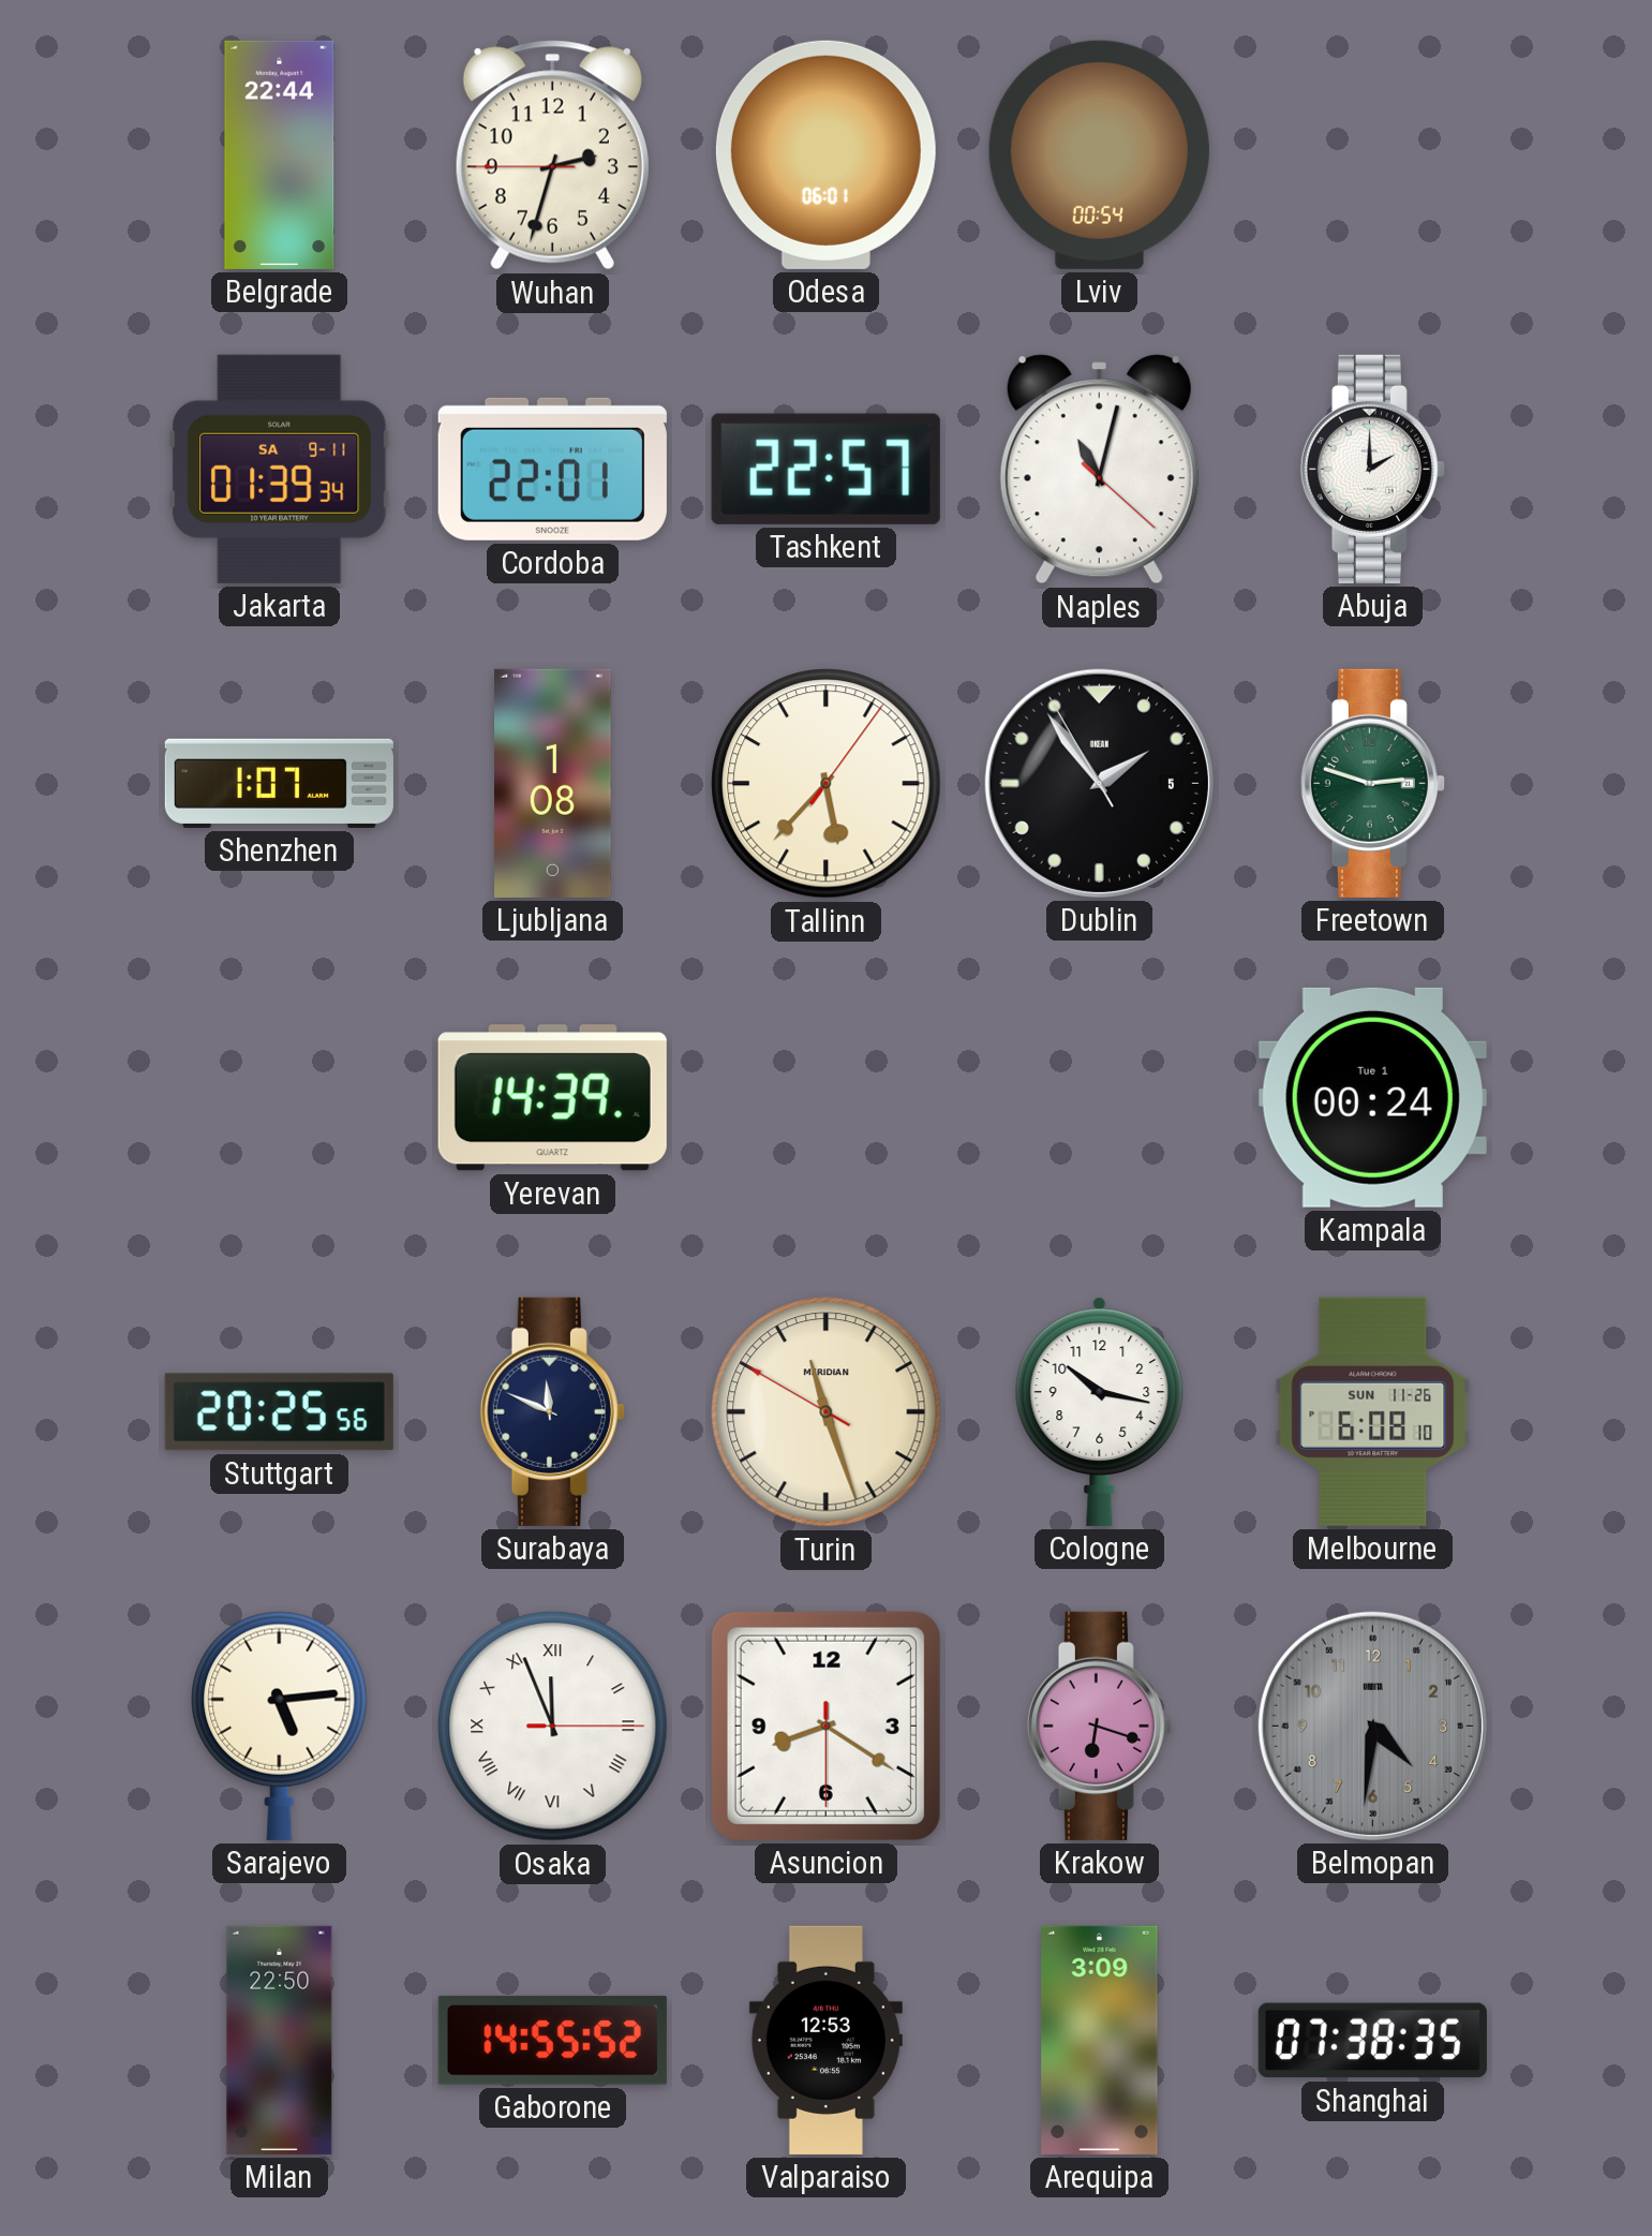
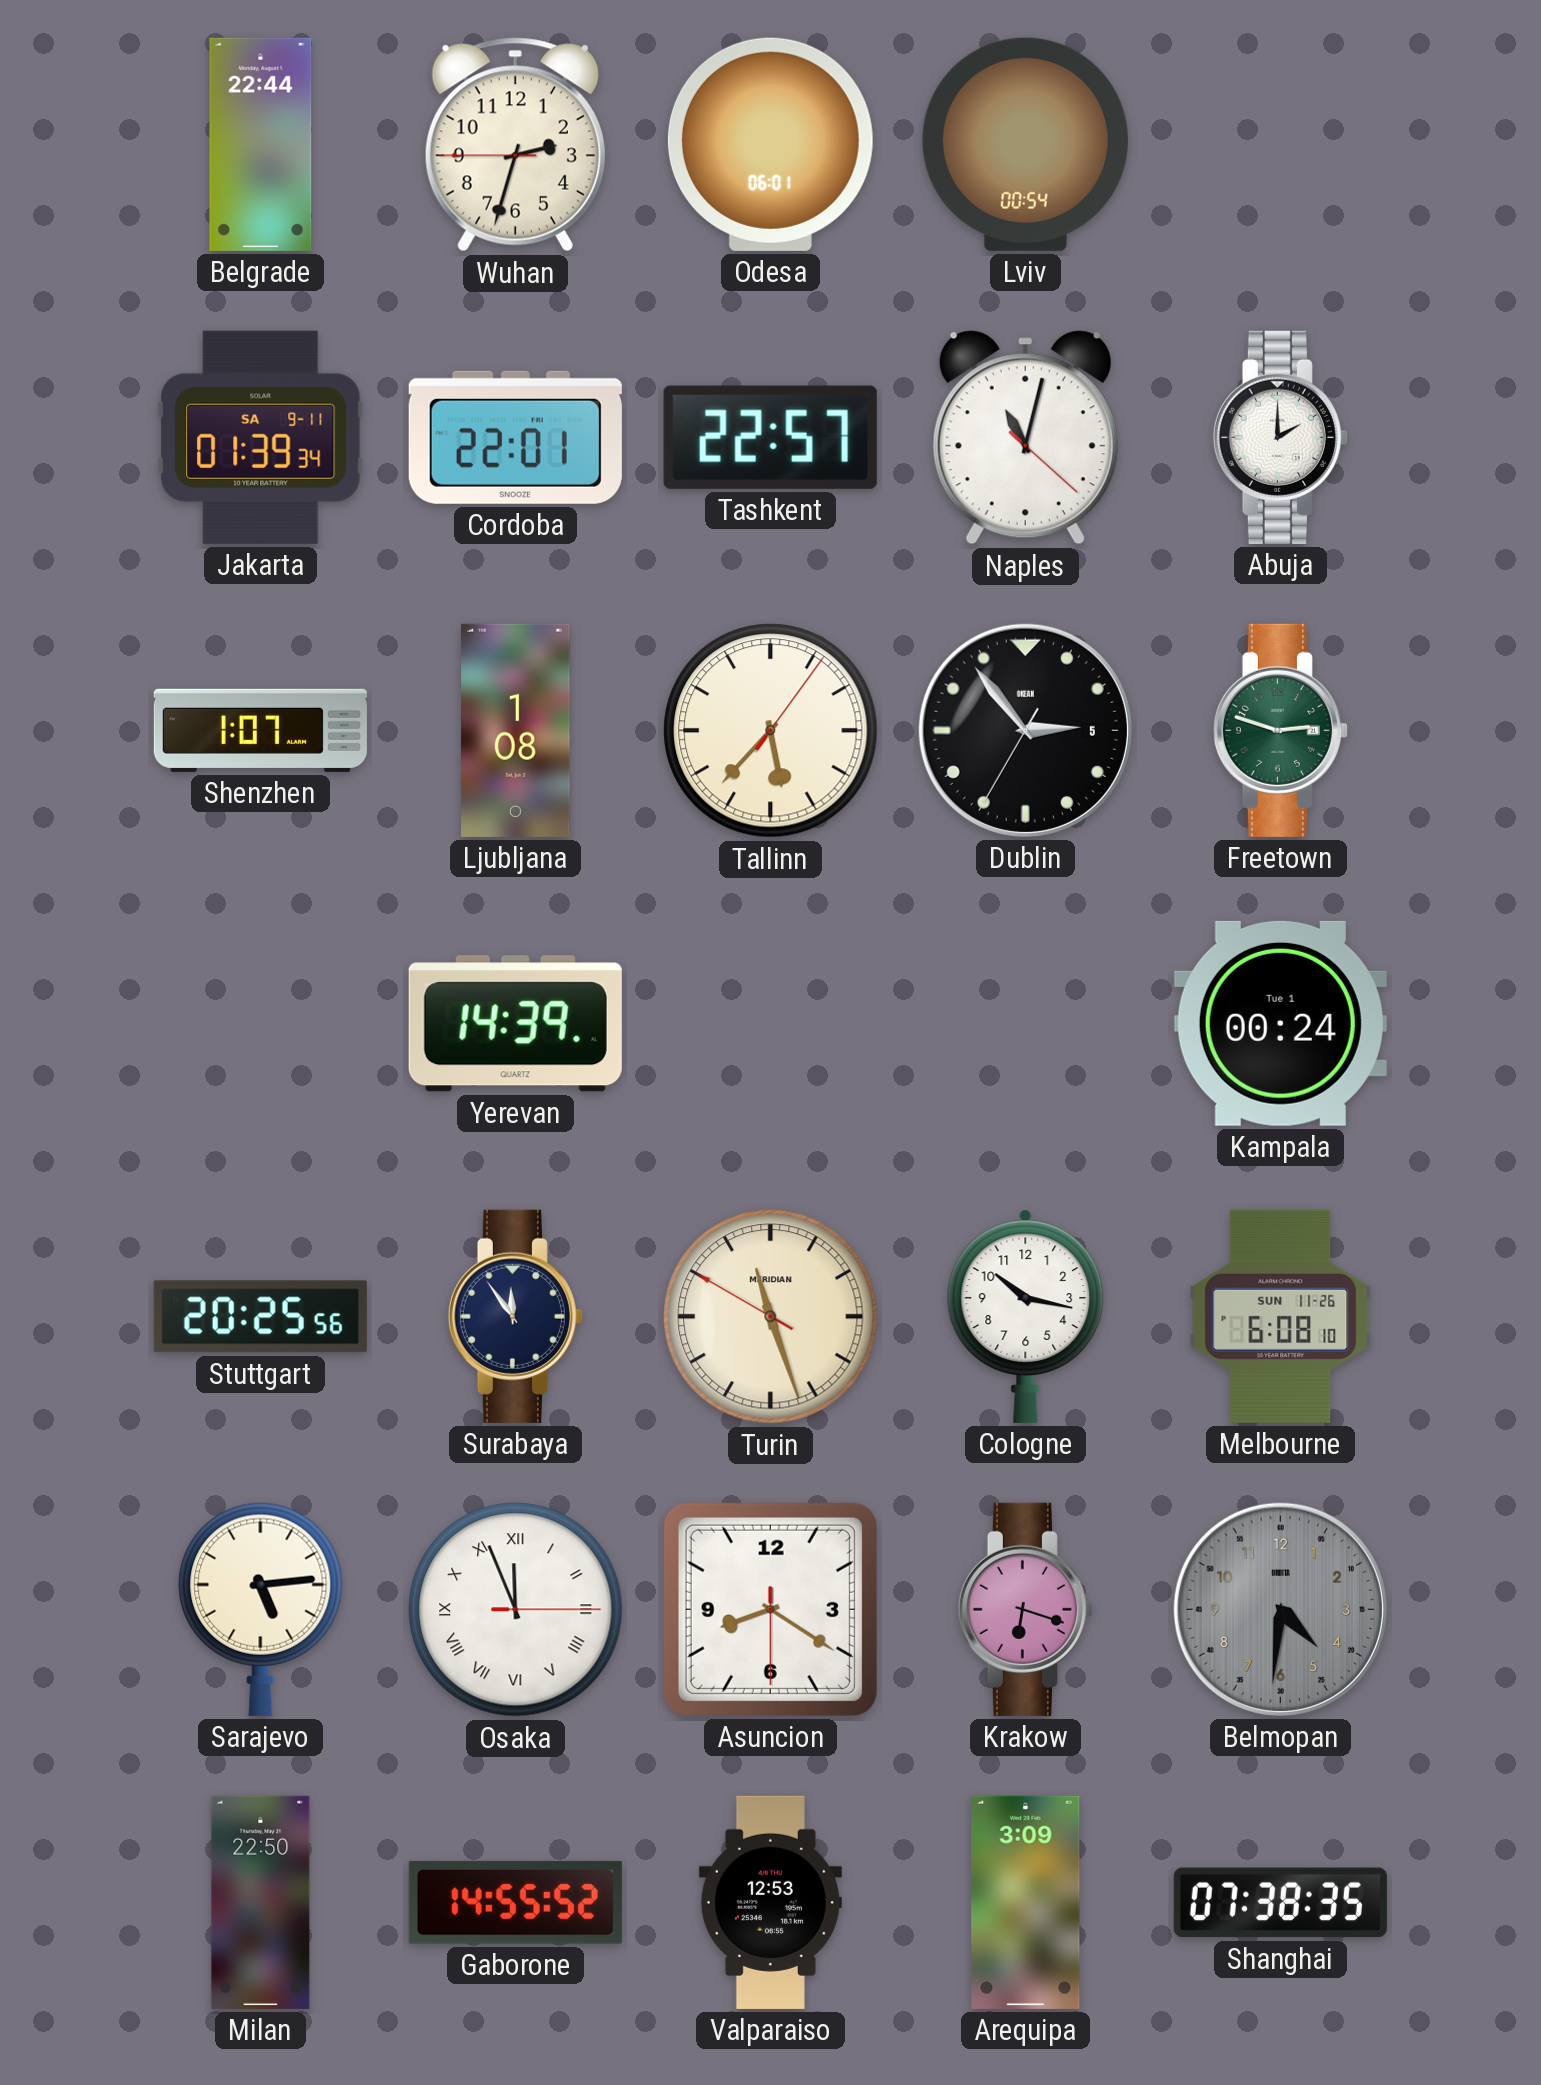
Dublin: 1:53 -> 2:53
Surabaya: 11:49 -> 11:54
